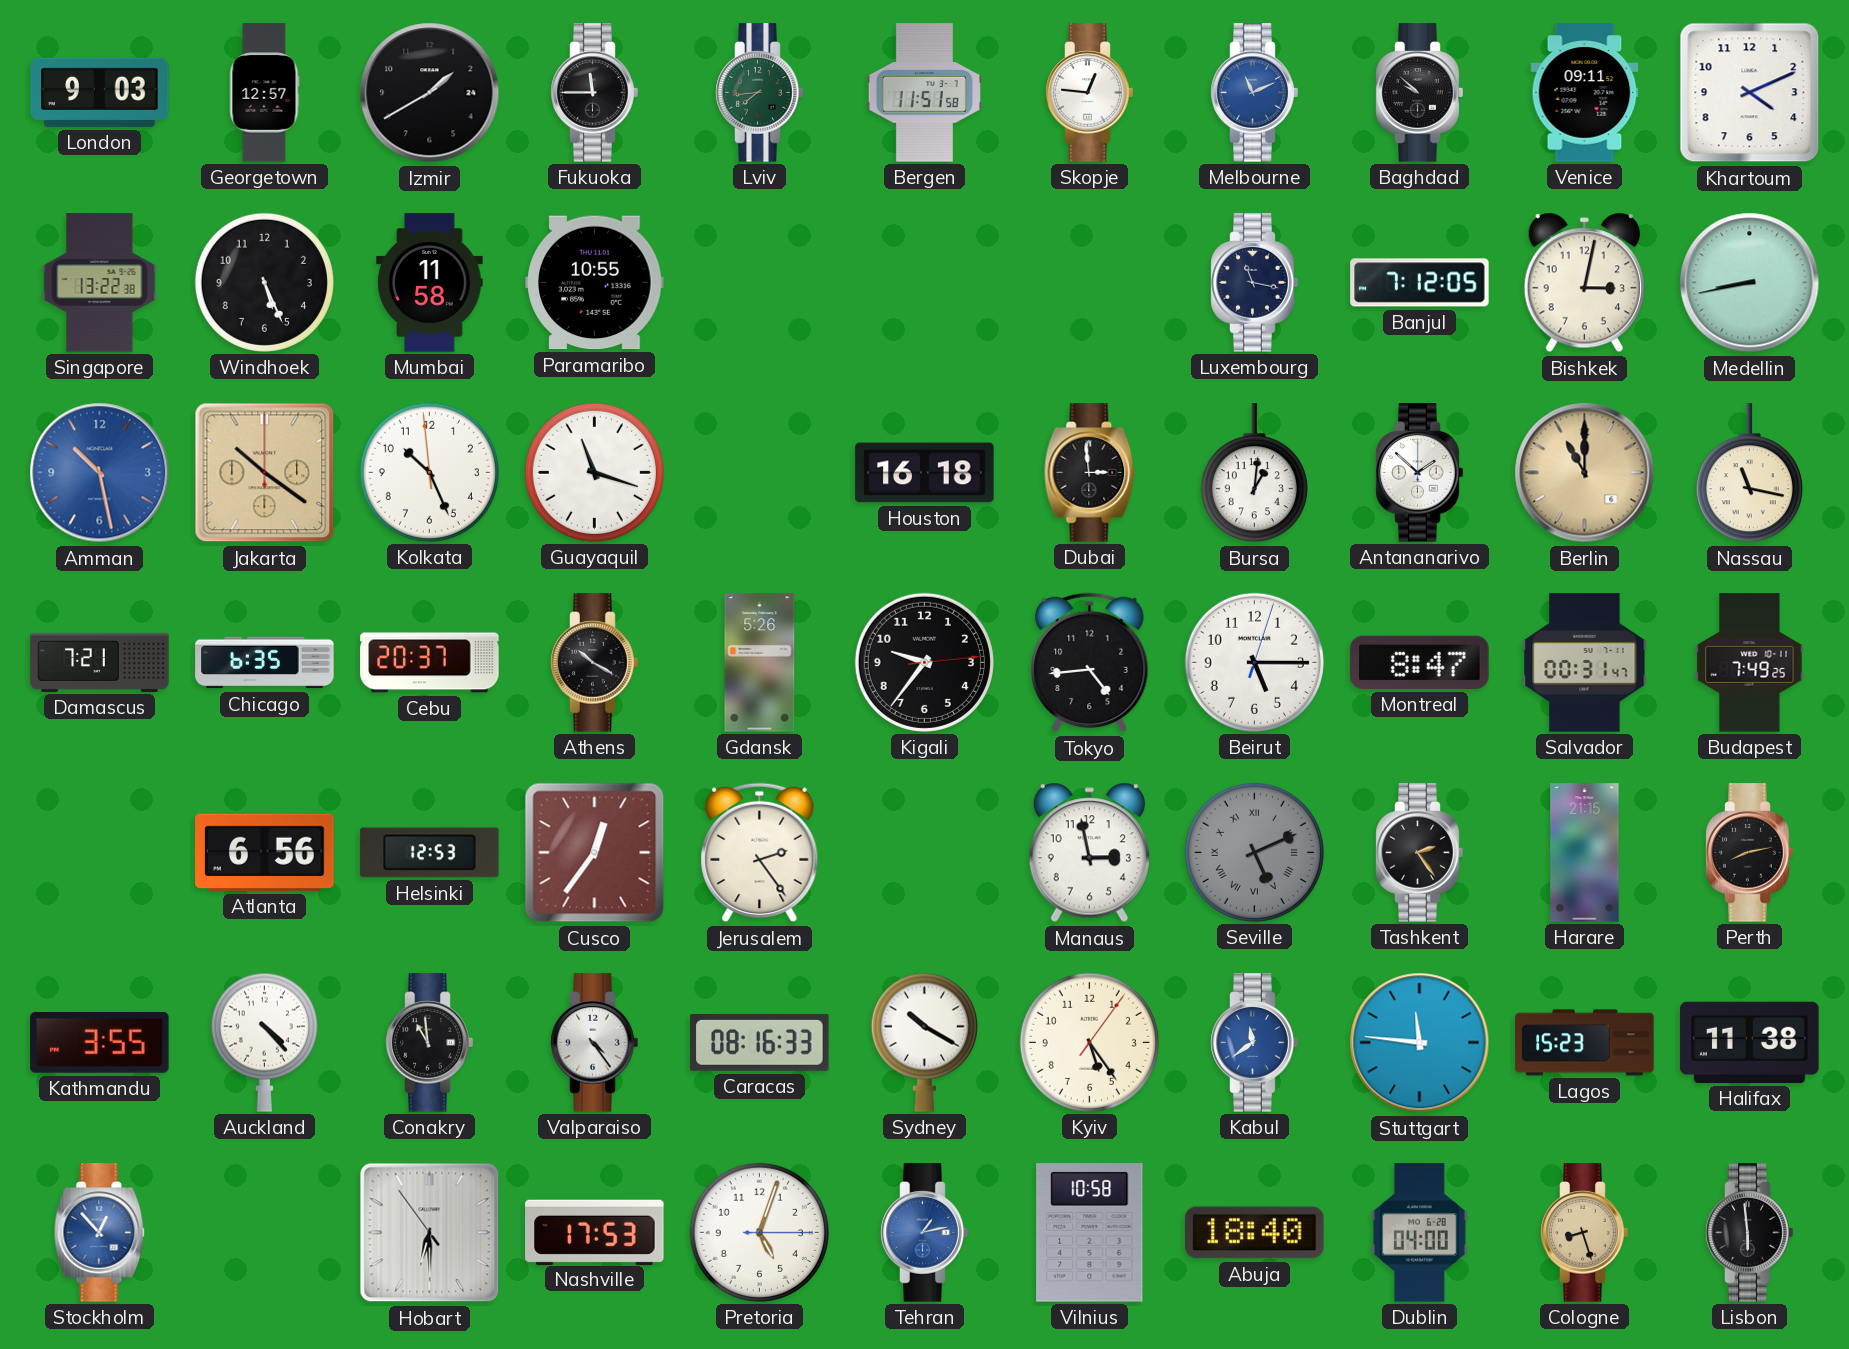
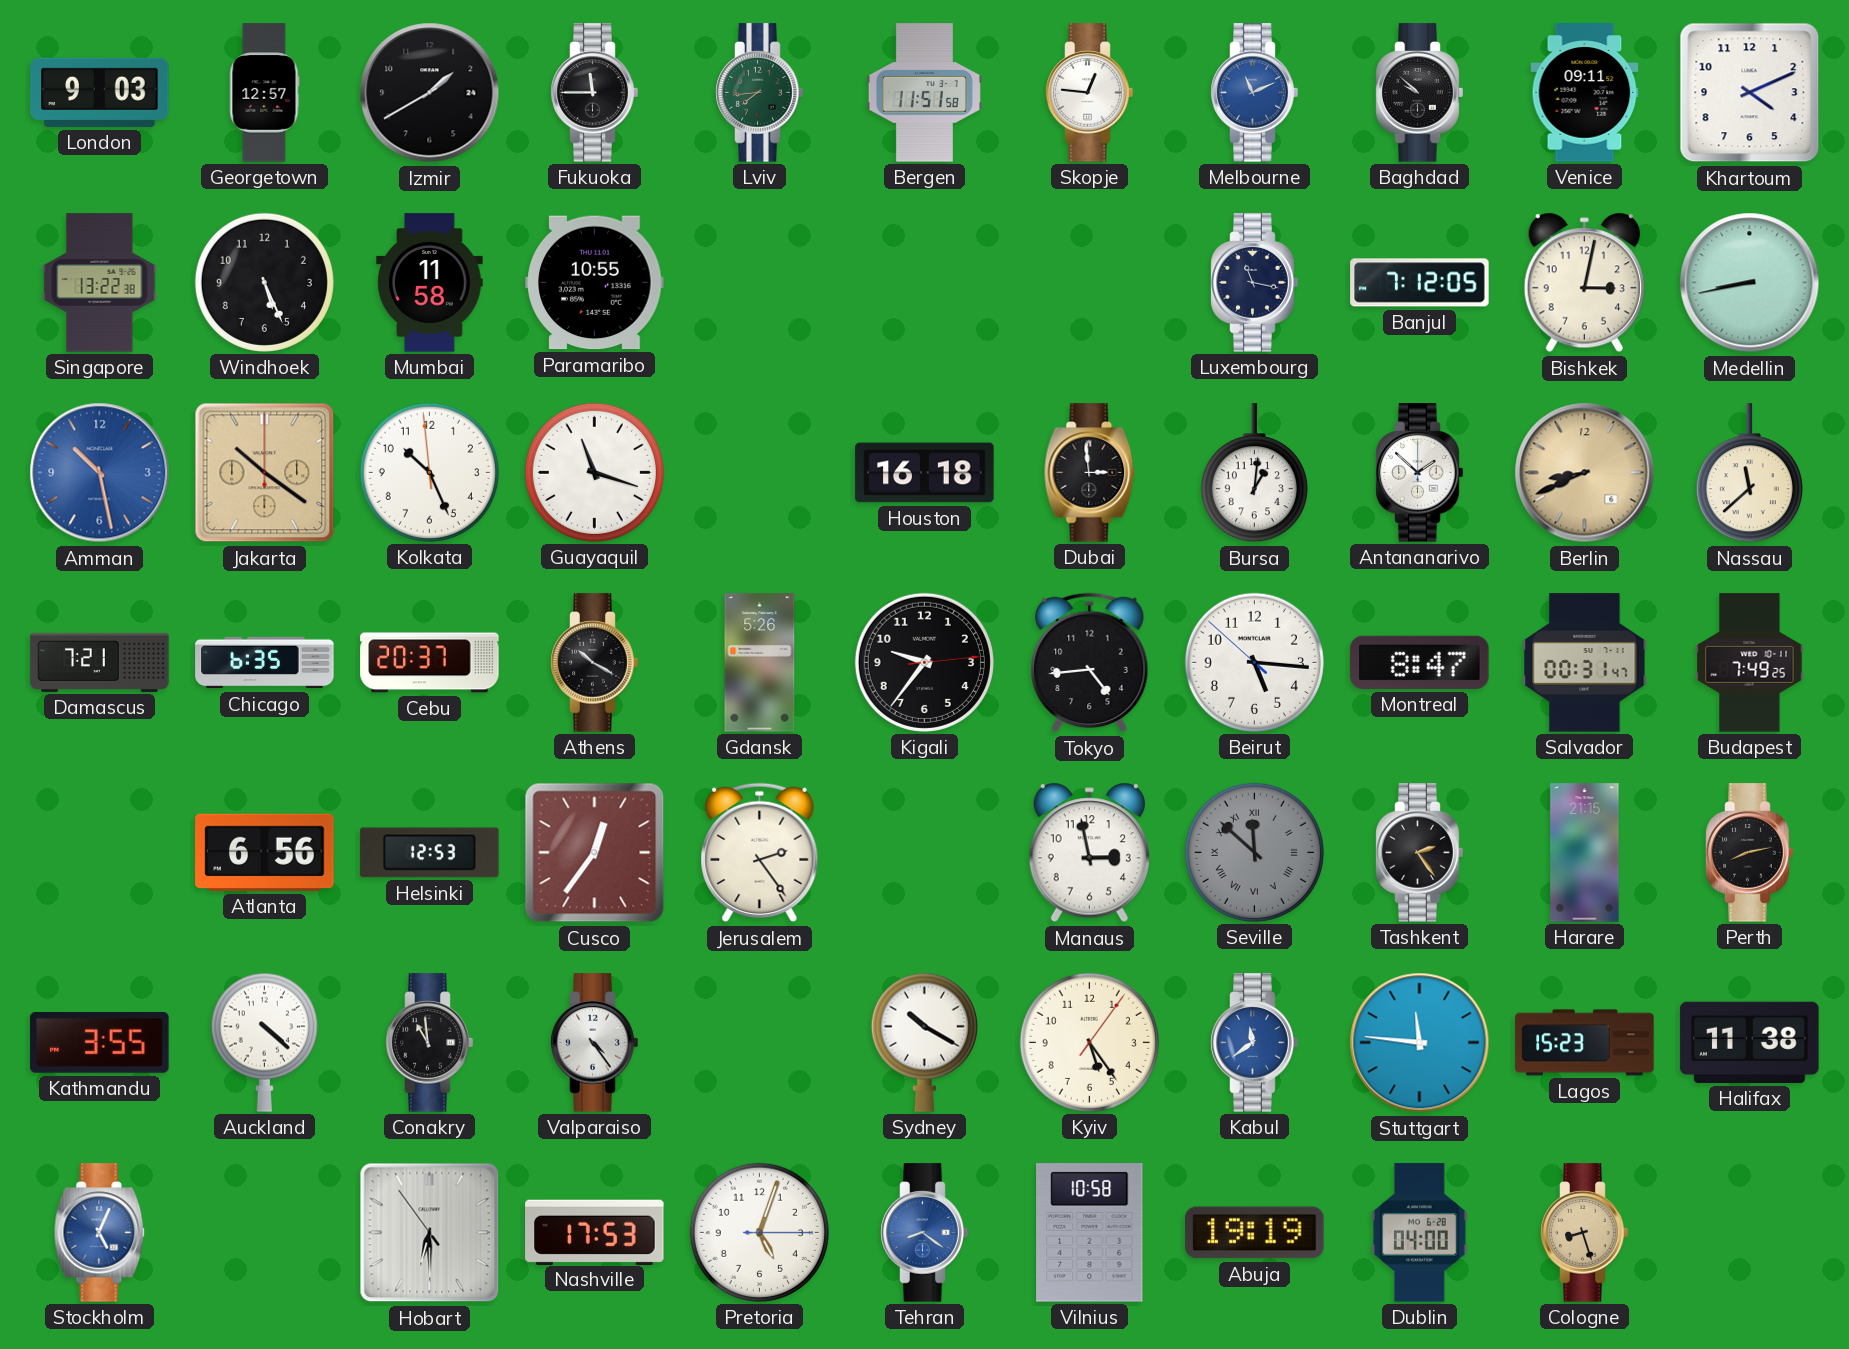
Berlin: 11:00 -> 8:41
Nassau: 11:17 -> 11:38
Beirut: 5:15:03 -> 5:15:52
Seville: 5:11 -> 11:52
Auckland: 4:23 -> 4:22
Caracas: 08:16 -> none
Stockholm: 12:53 -> 5:04
Tehran: 1:13 -> 8:21
Abuja: 18:40 -> 19:19
Lisbon: 5:59 -> none
